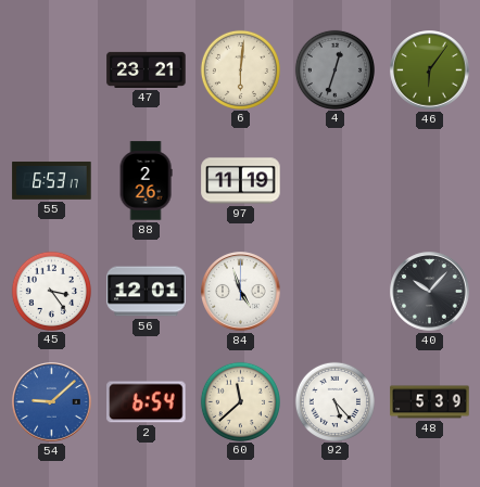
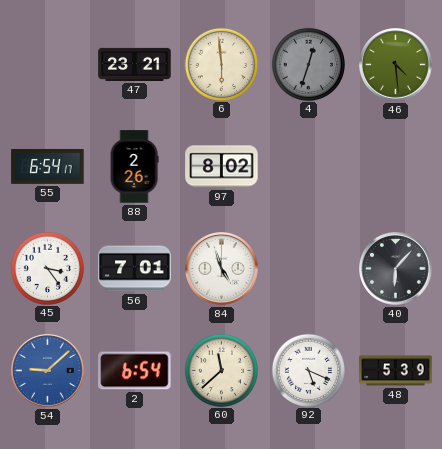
6: 6:01 -> 5:59
46: 6:06 -> 4:29
55: 6:53 -> 6:54
97: 11:19 -> 8:02
56: 12:01 -> 7:01
40: 10:07 -> 6:07
92: 5:23 -> 5:19
